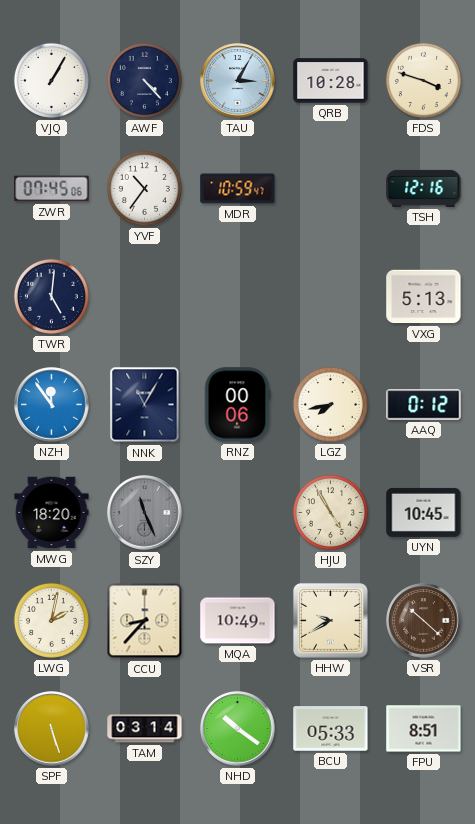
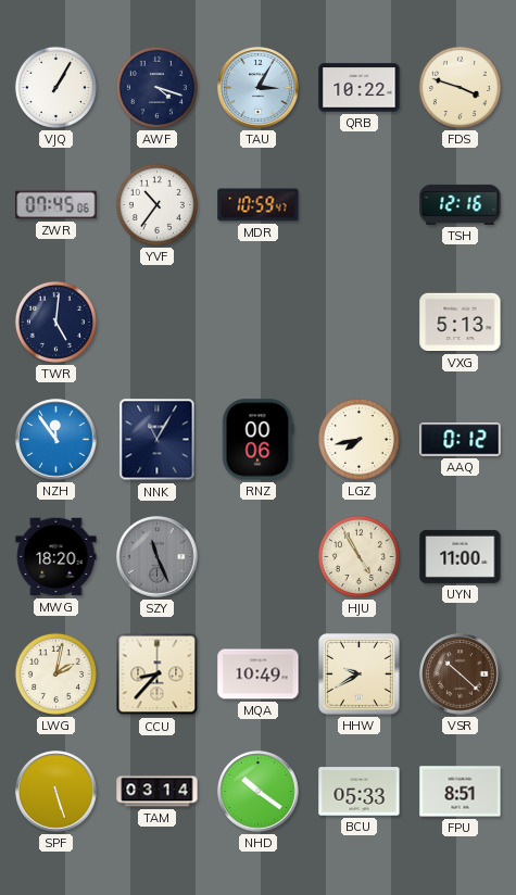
AWF: 4:23 -> 4:18
QRB: 10:28 -> 10:22
UYN: 10:45 -> 11:00
